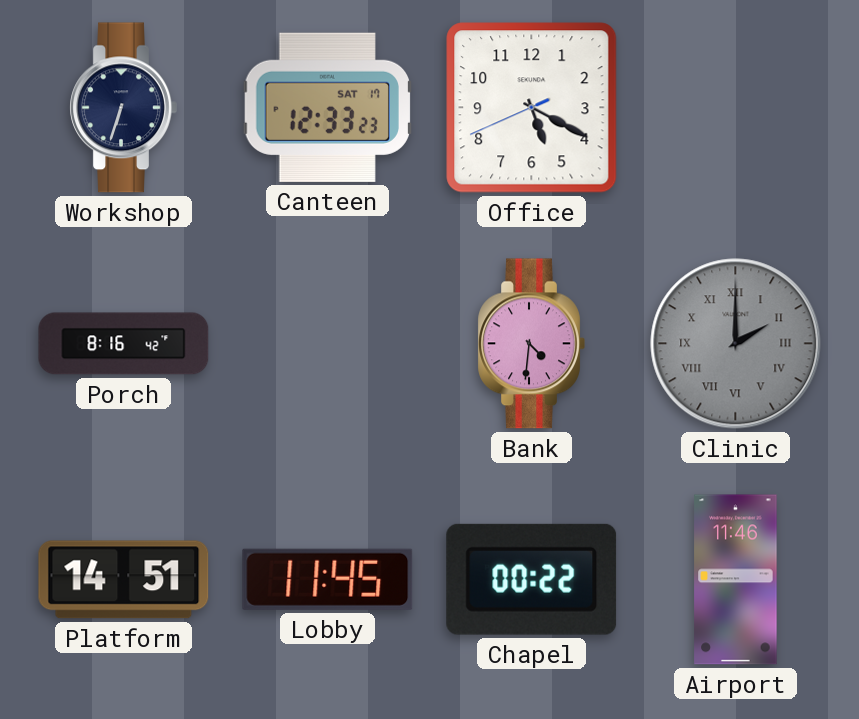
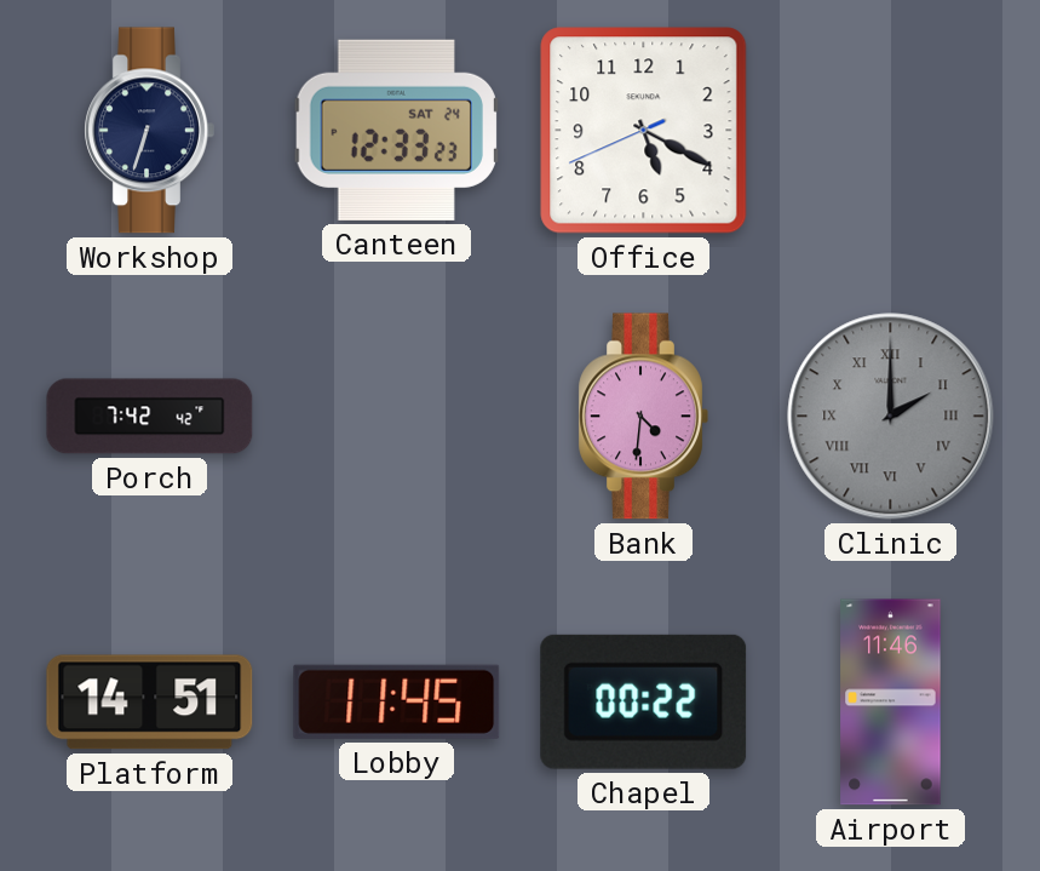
Canteen date: SAT 17 -> SAT 24
Porch: 8:16 -> 7:42
